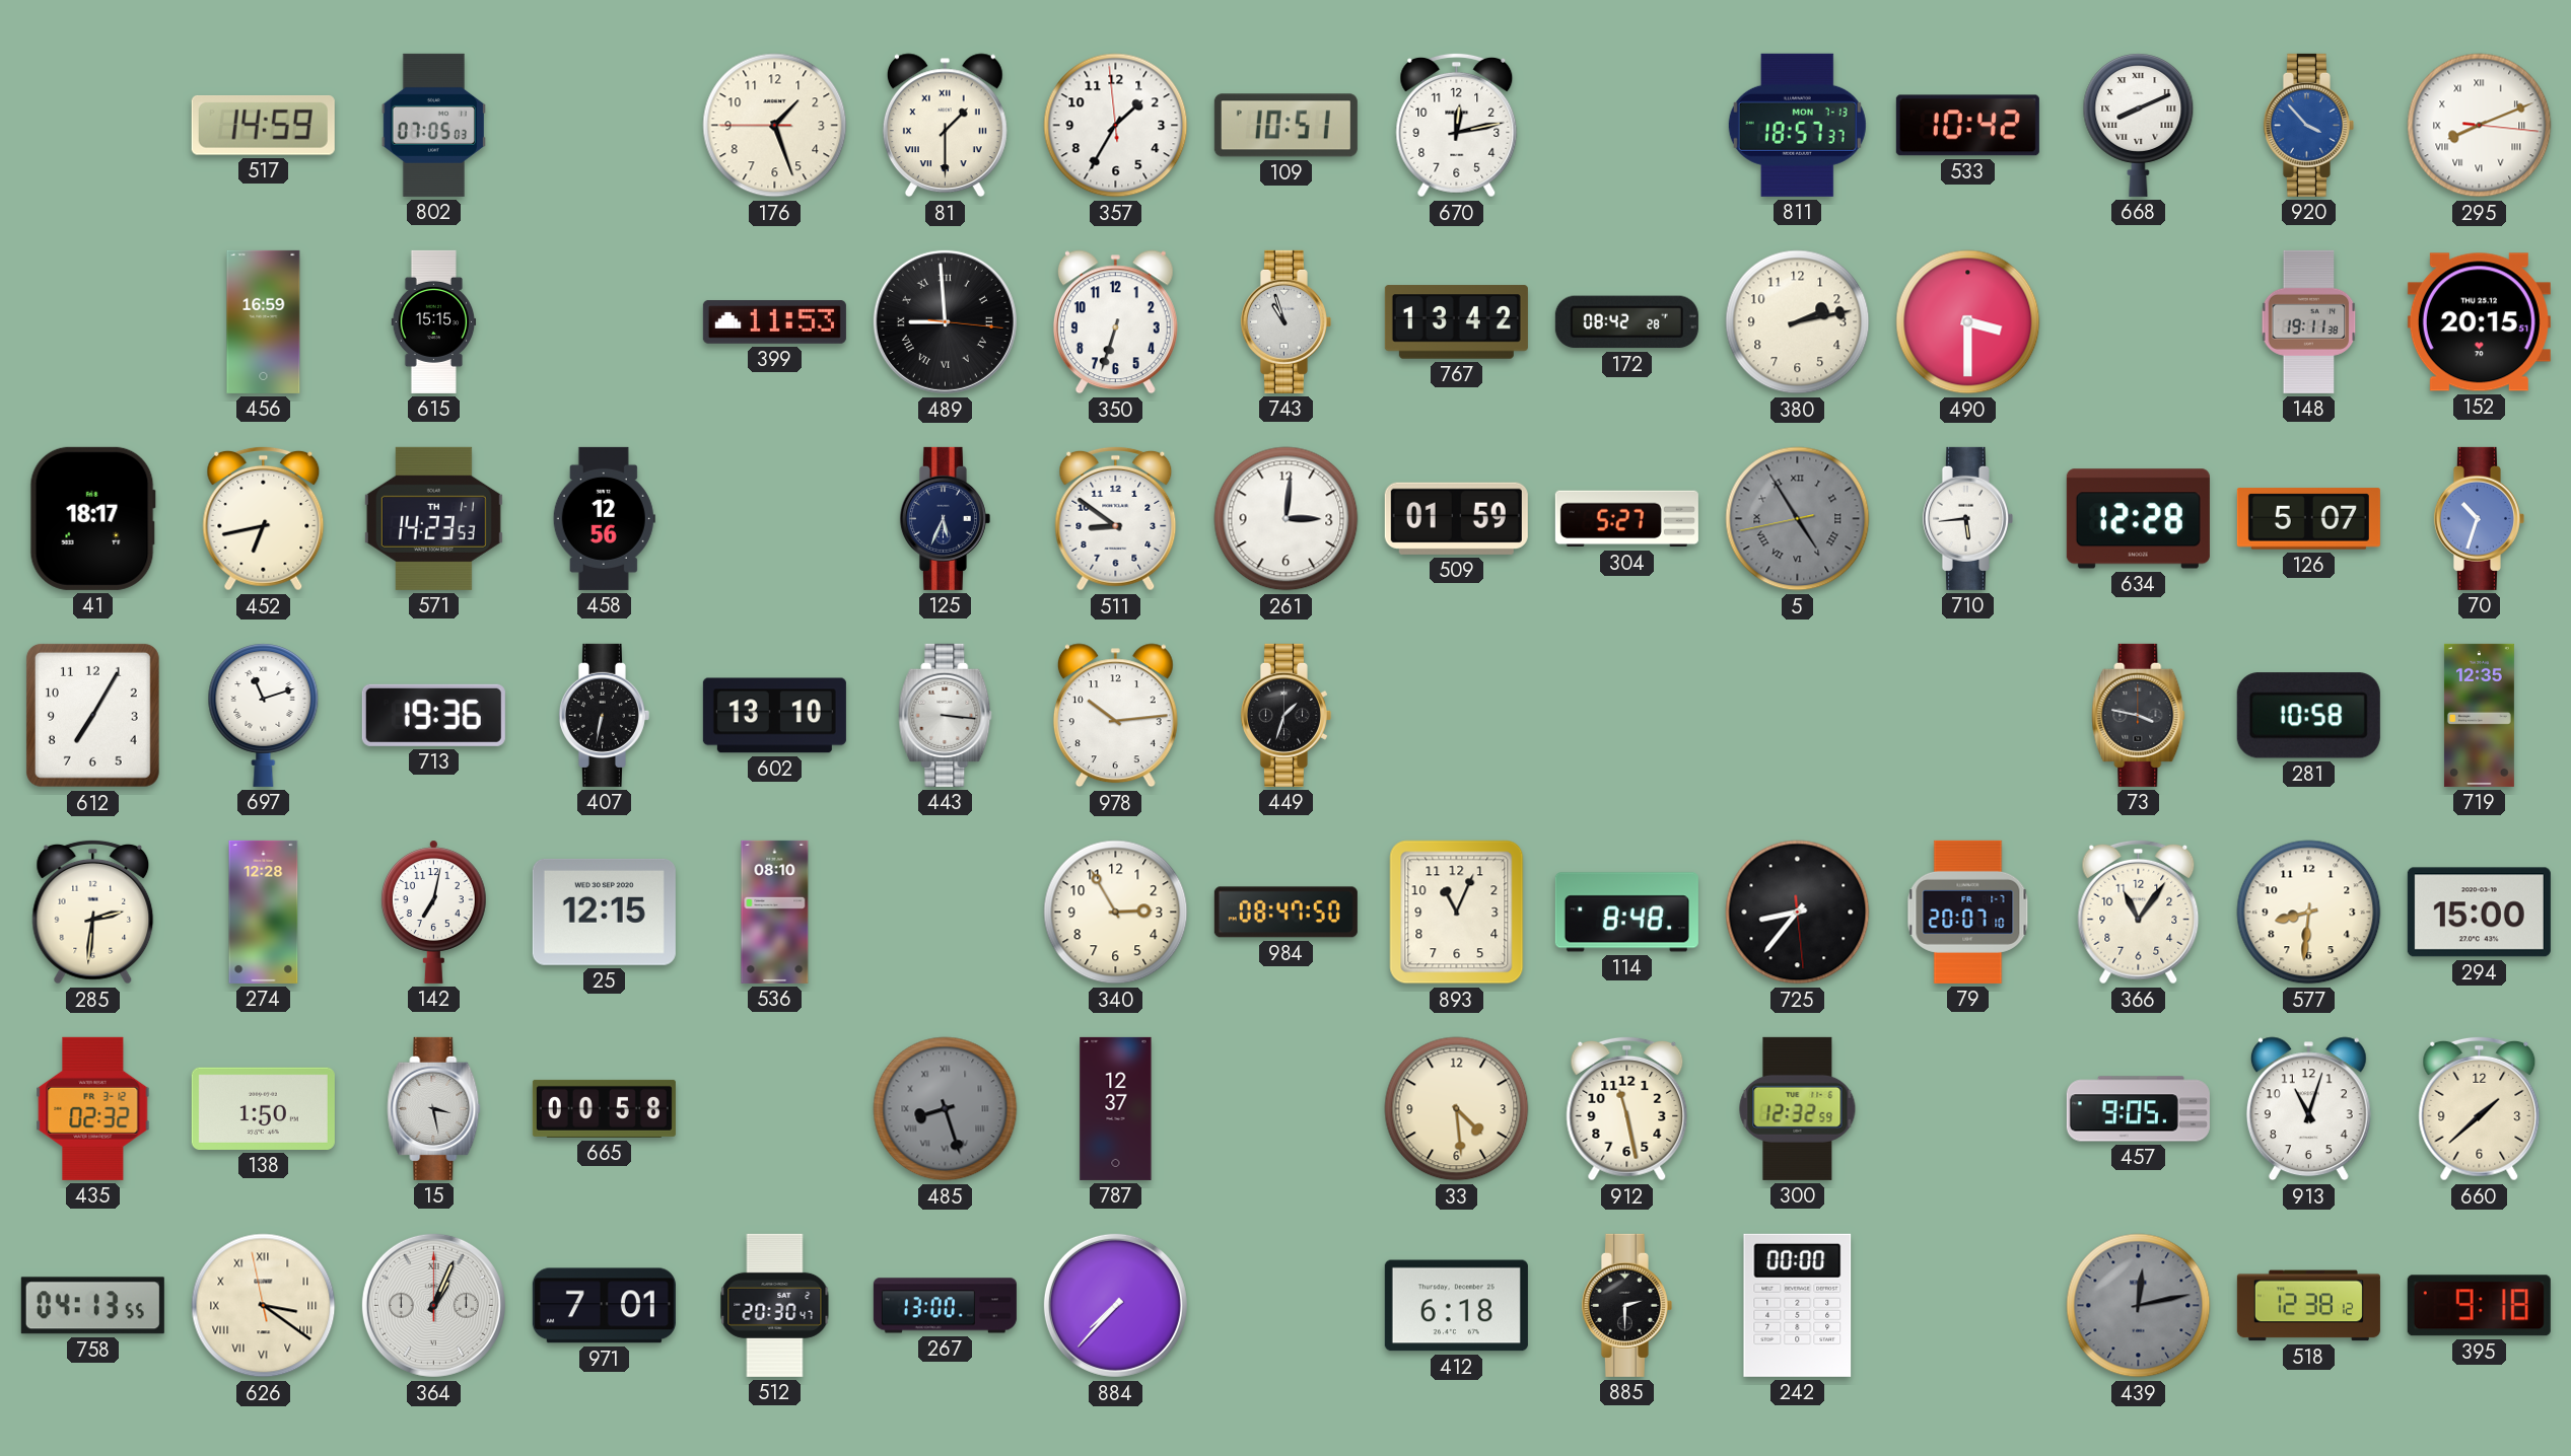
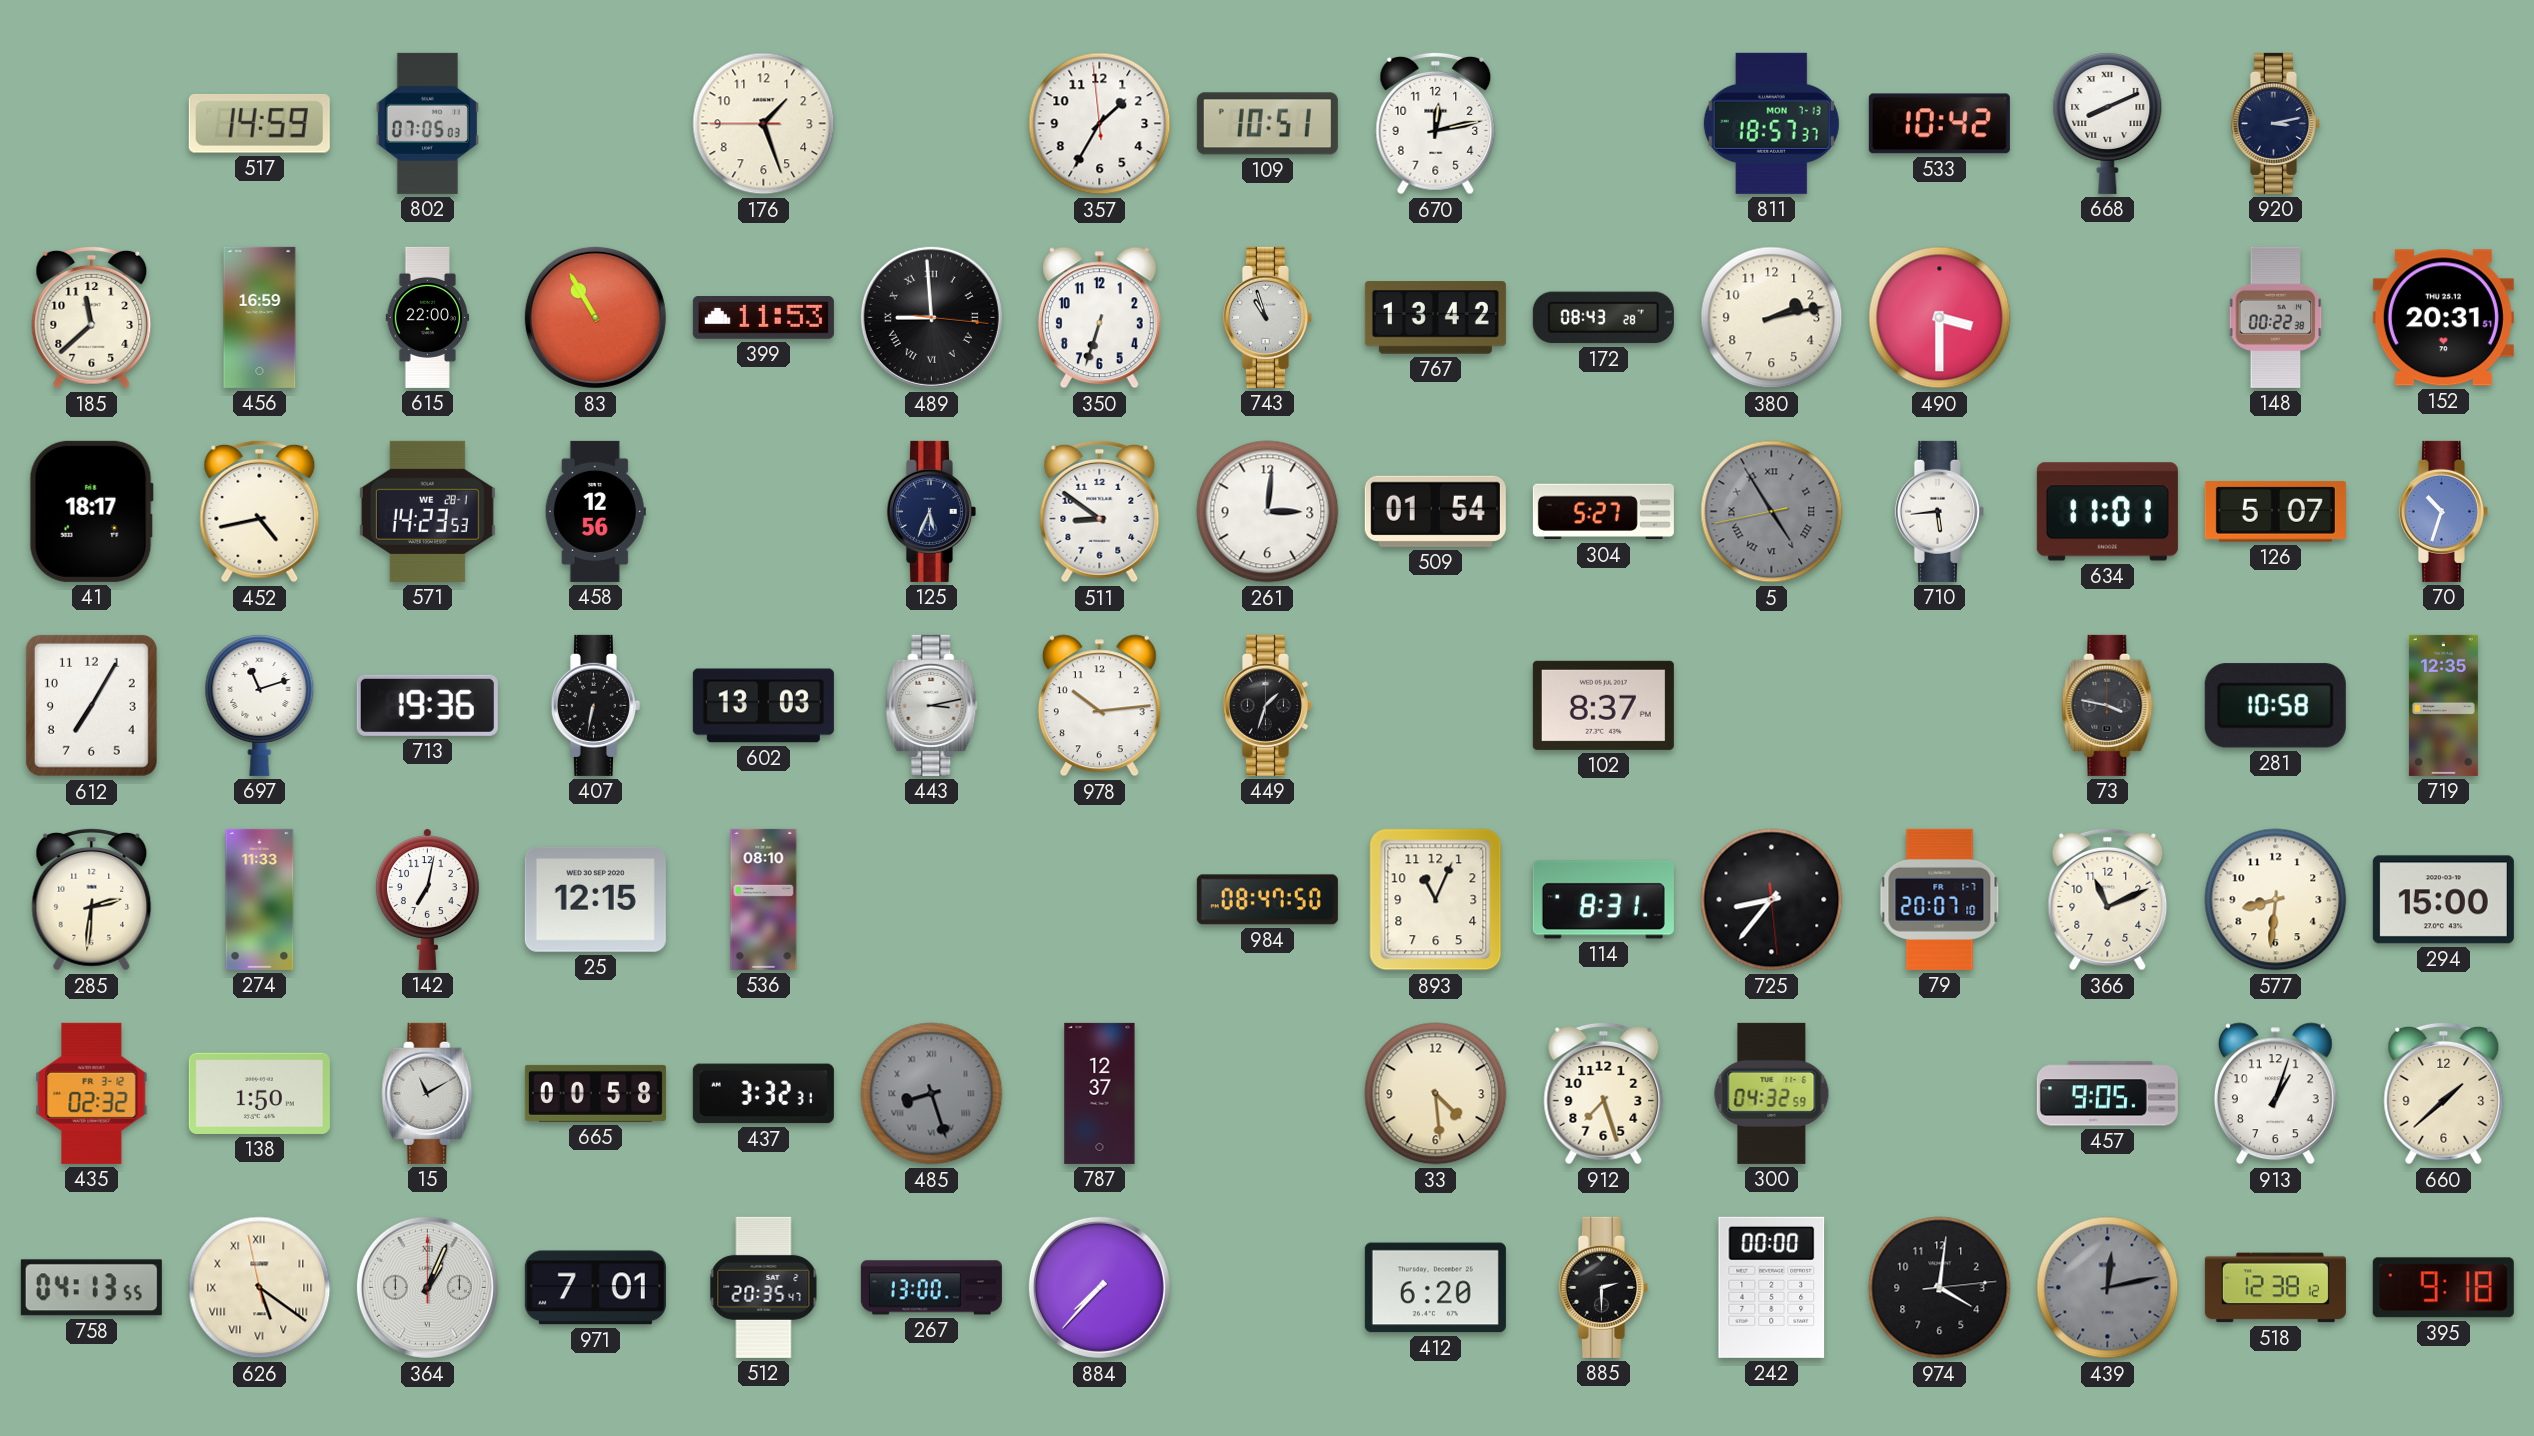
81: 1:30 -> none
920: 3:53 -> 3:13
920 dial: blue -> navy
295: 8:11 -> none
185: none -> 11:38
615: 15:15 -> 22:00
83: none -> 10:55
172: 08:42 -> 08:43
148: 19:11 -> 00:22
152: 20:15 -> 20:31
452: 6:43 -> 4:43
571 date: TH 1-1 -> WE 28-1
509: 01:59 -> 01:54
634: 12:28 -> 11:01
602: 13:10 -> 13:03
443: 3:16 -> 3:13
102: none -> 8:37
274: 12:28 -> 11:33
340: 2:55 -> none
114: 8:48 -> 8:31
366: 11:06 -> 11:11
15: 3:28 -> 11:10
437: none -> 3:32
912: 11:28 -> 7:27
300: 12:32 -> 04:32
913: 11:03 -> 1:03
626: 3:20 -> 5:20
512: 20:30 -> 20:35
412: 6:18 -> 6:20
974: none -> 4:01
